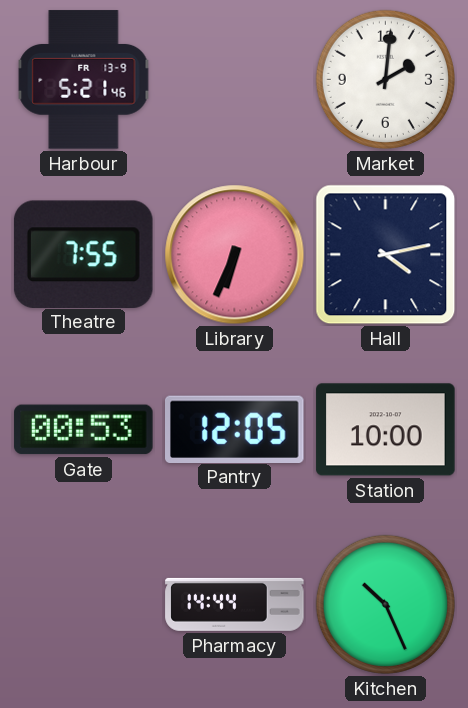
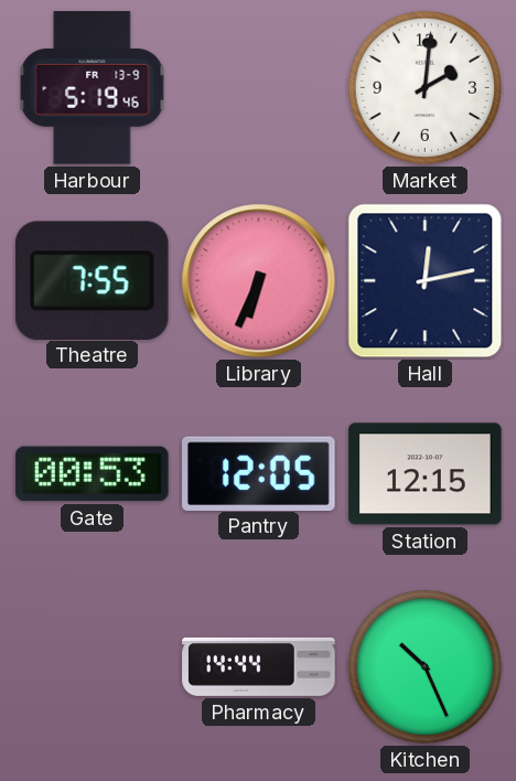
Harbour: 5:21 -> 5:19
Hall: 4:13 -> 12:13
Station: 10:00 -> 12:15
